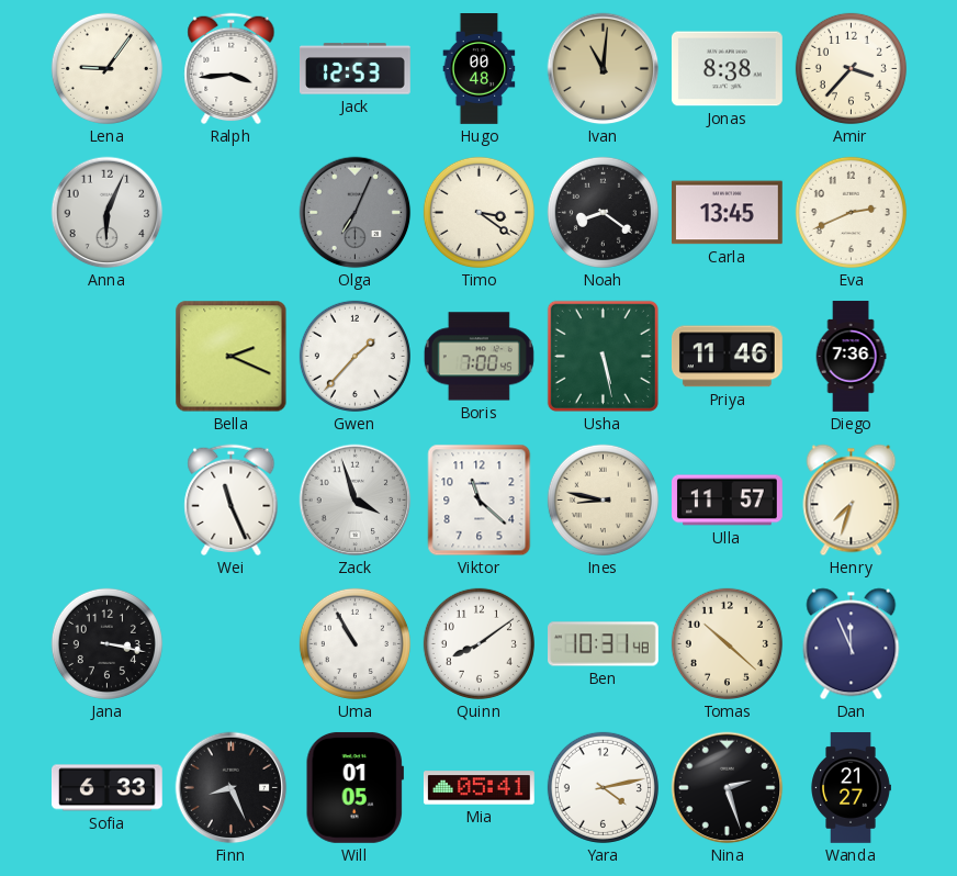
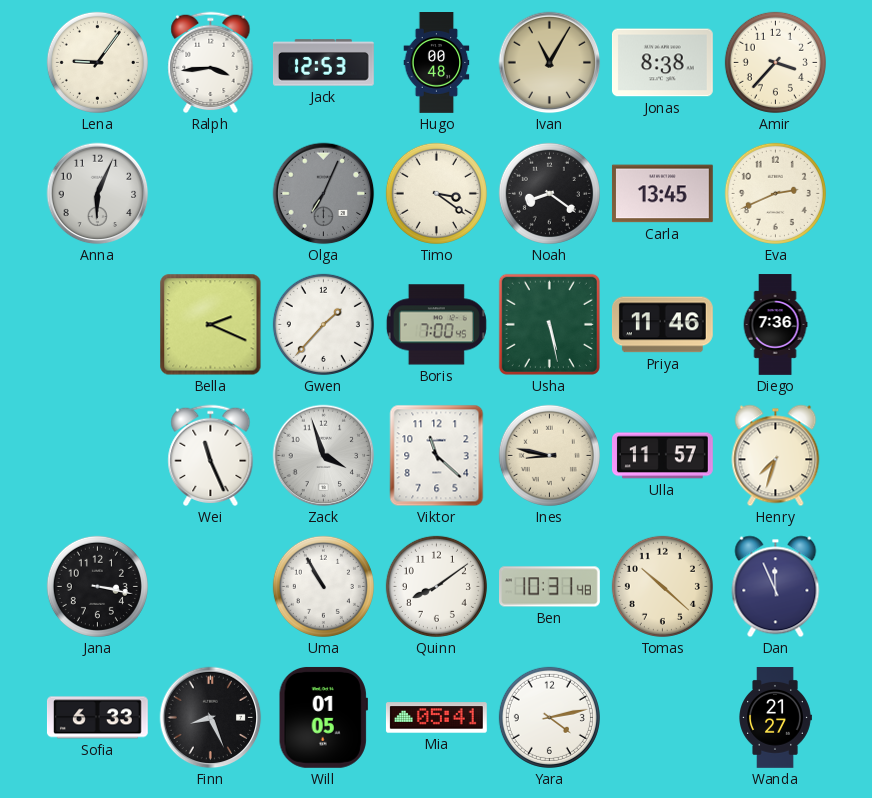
Ivan: 11:01 -> 11:05
Nina: 2:27 -> none
